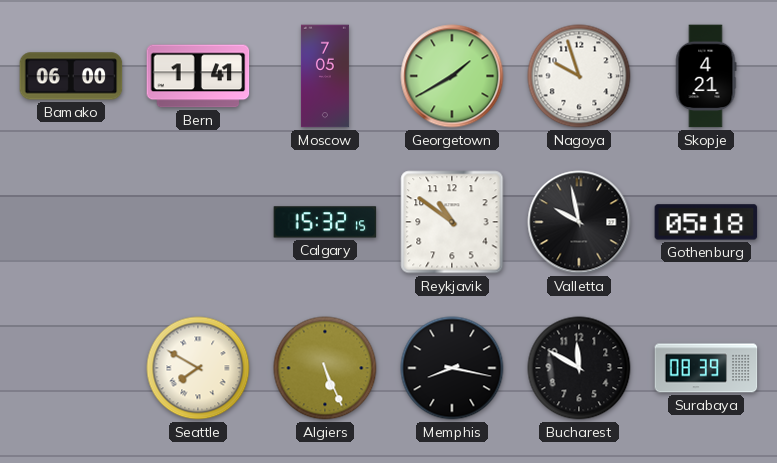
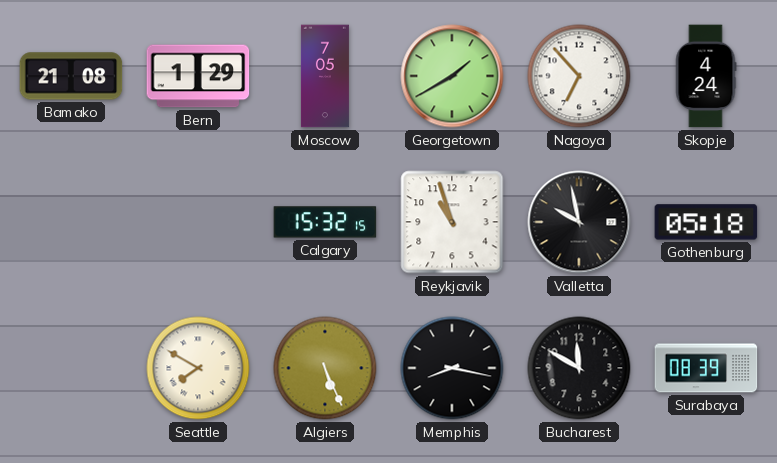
Bamako: 06:00 -> 21:08
Bern: 1:41 -> 1:29
Nagoya: 9:57 -> 6:53
Skopje: 4:21 -> 4:24
Reykjavik: 10:51 -> 10:57
